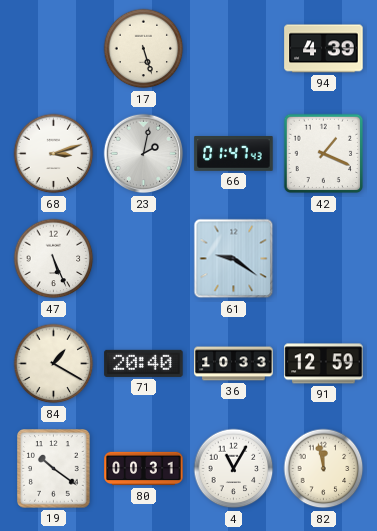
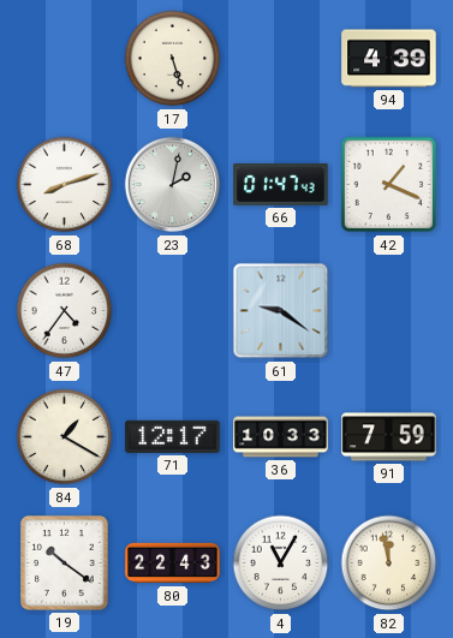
68: 3:12 -> 8:12
47: 5:26 -> 4:36
71: 20:40 -> 12:17
91: 12:59 -> 7:59
80: 00:31 -> 22:43
